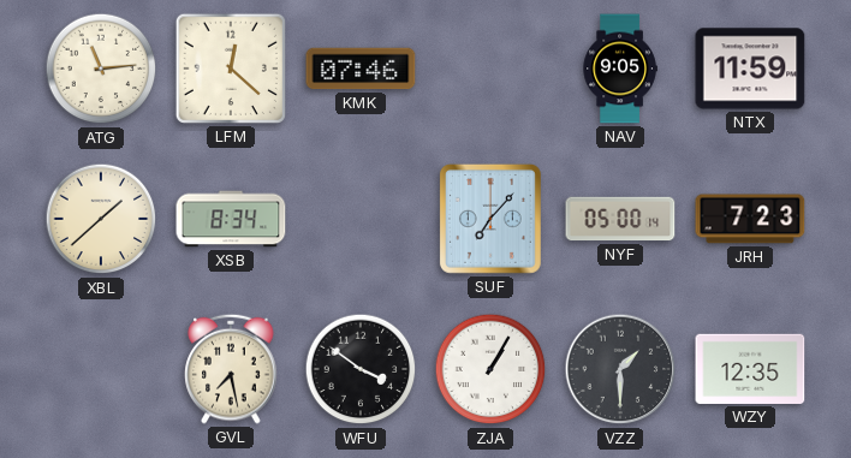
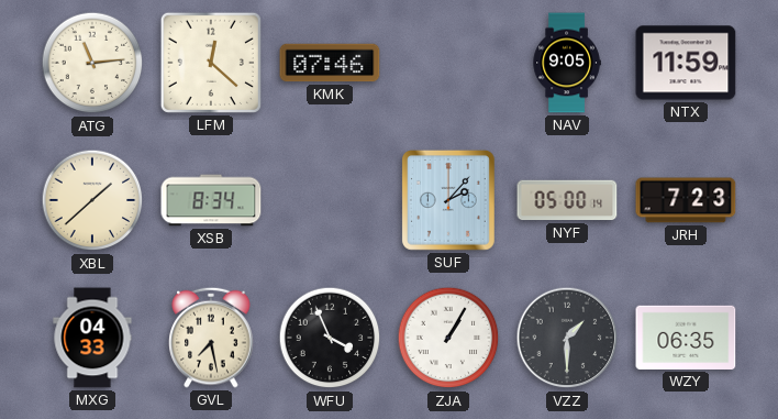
SUF: 7:07 -> 2:07
MXG: none -> 04:33
WFU: 3:51 -> 3:56
WZY: 12:35 -> 06:35
